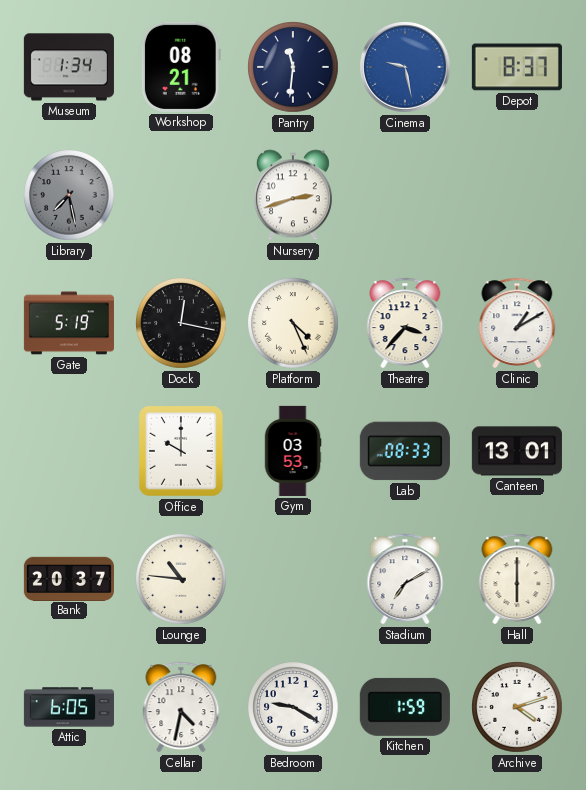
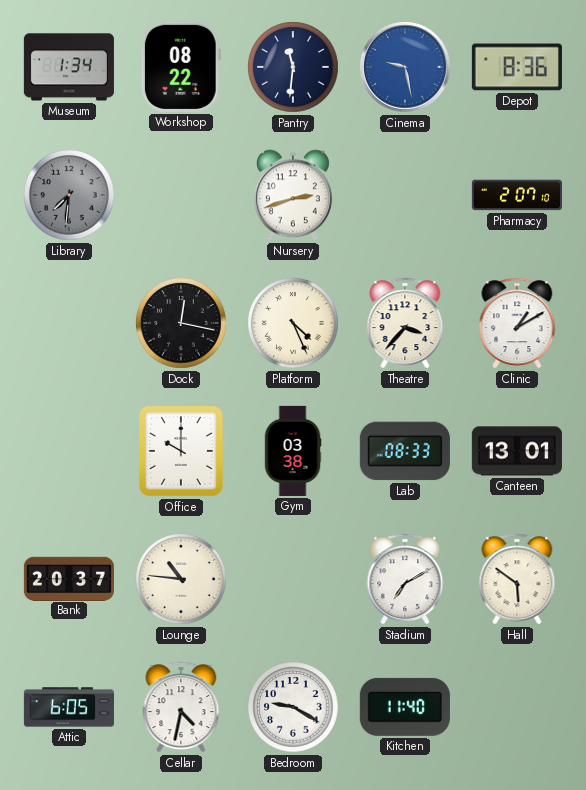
Workshop: 08:21 -> 08:22
Depot: 8:37 -> 8:36
Library: 7:28 -> 7:31
Pharmacy: none -> 2:07
Gate: 5:19 -> none
Gym: 03:53 -> 03:38
Hall: 6:00 -> 5:51
Kitchen: 1:59 -> 11:40
Archive: 4:12 -> none
